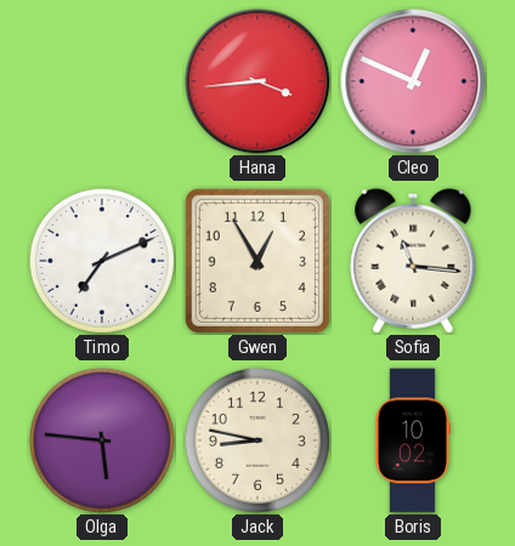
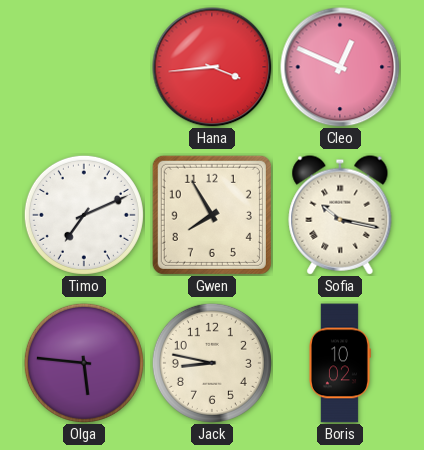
Gwen: 12:55 -> 7:55
Sofia: 11:16 -> 10:17
